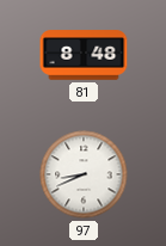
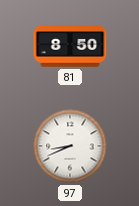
81: 8:48 -> 8:50
